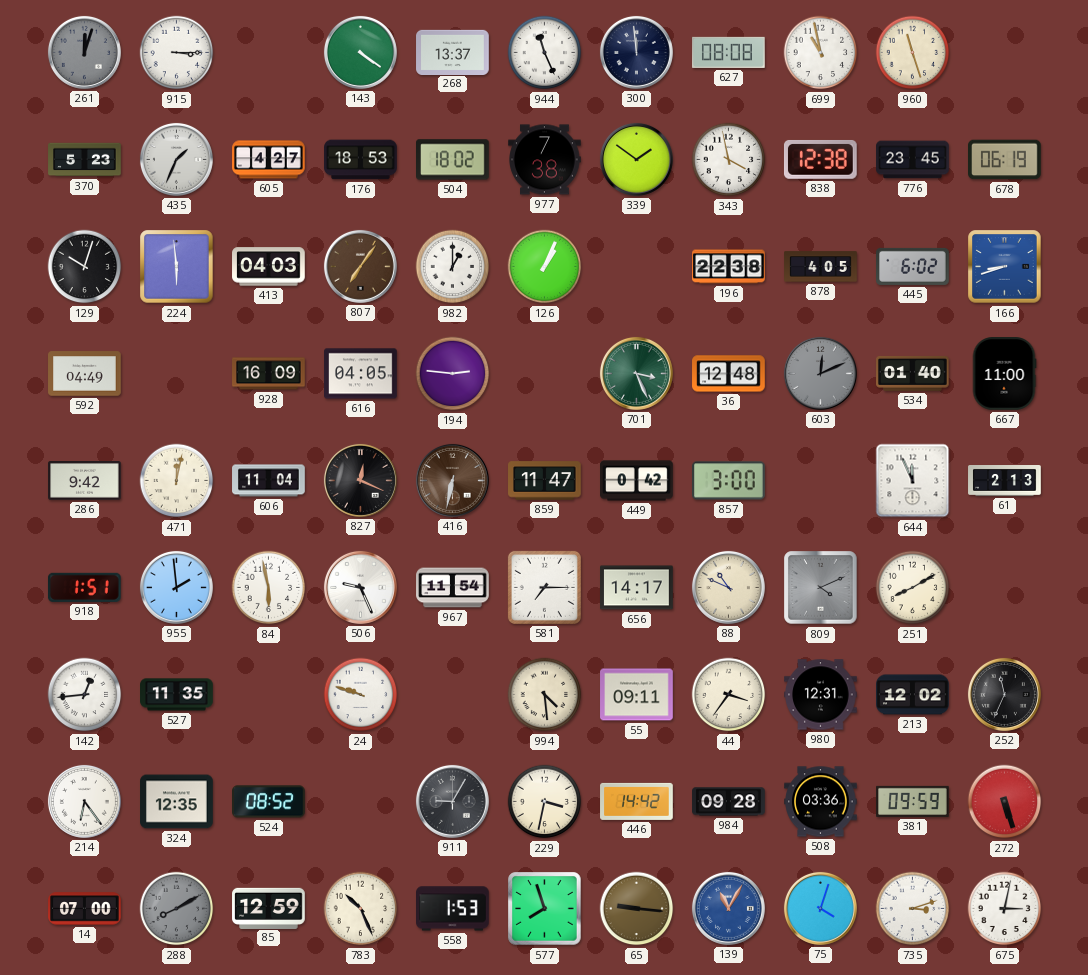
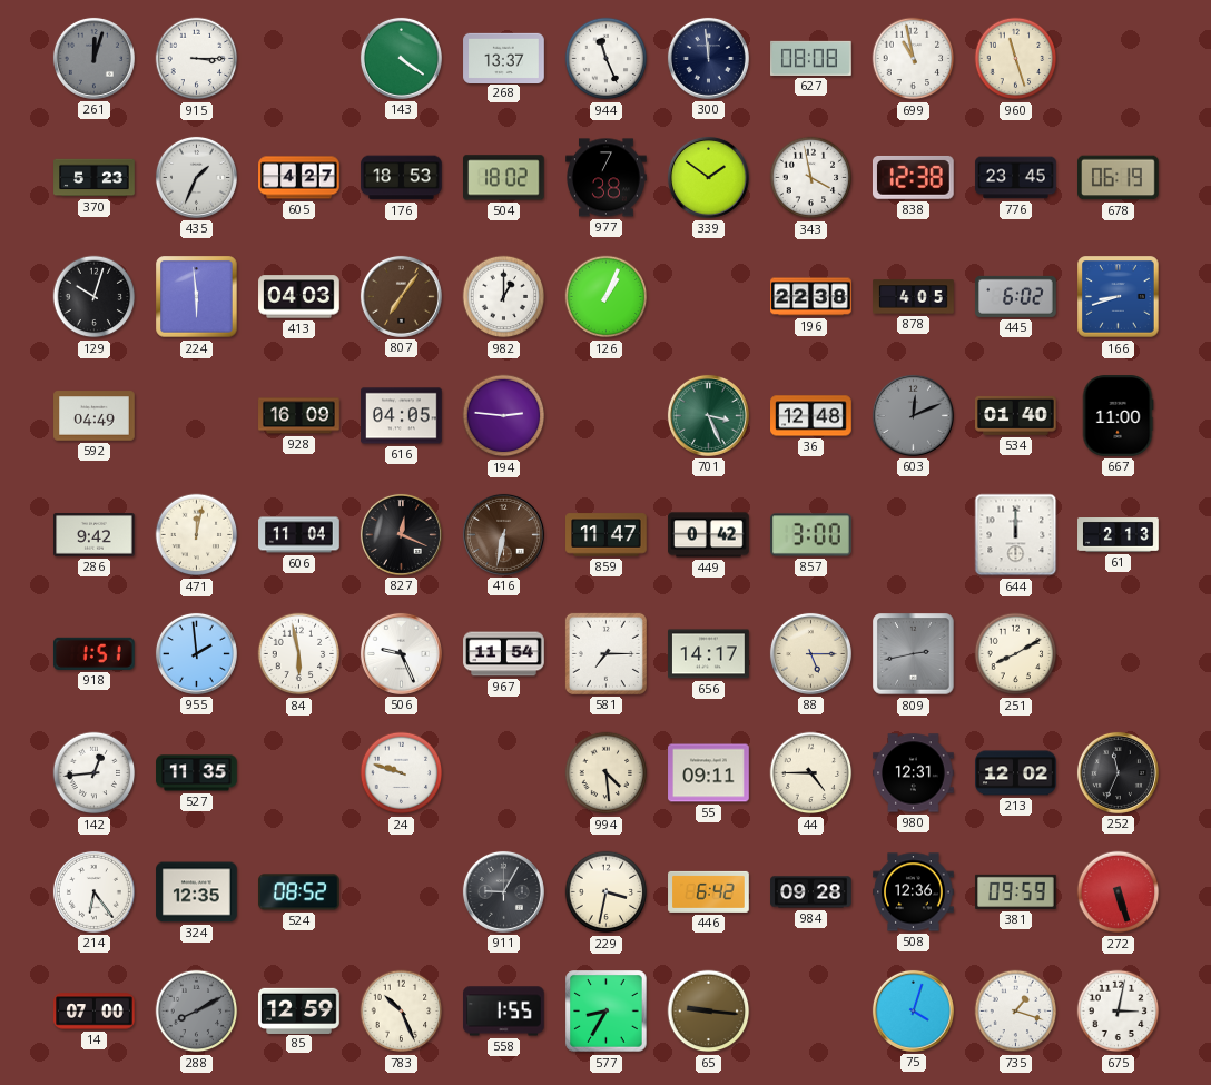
644: 11:56 -> 12:00
88: 10:49 -> 5:15
809: 4:11 -> 2:43
44: 3:36 -> 4:45
446: 14:42 -> 6:42
508: 03:36 -> 12:36
558: 1:53 -> 1:55
577: 7:57 -> 8:35
139: 11:05 -> none
735: 3:12 -> 1:18
